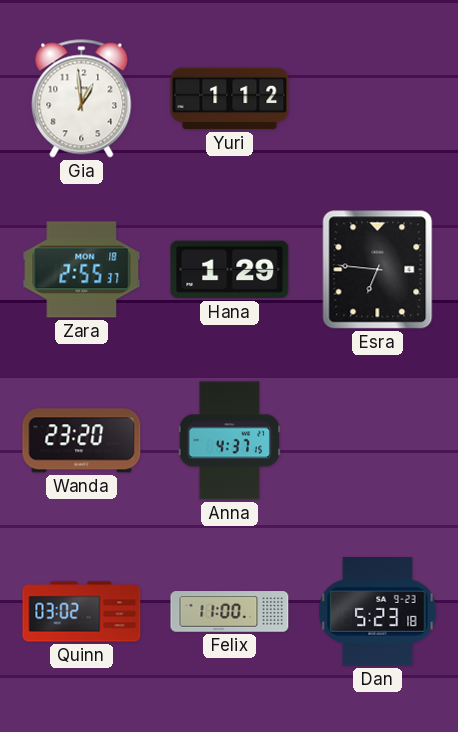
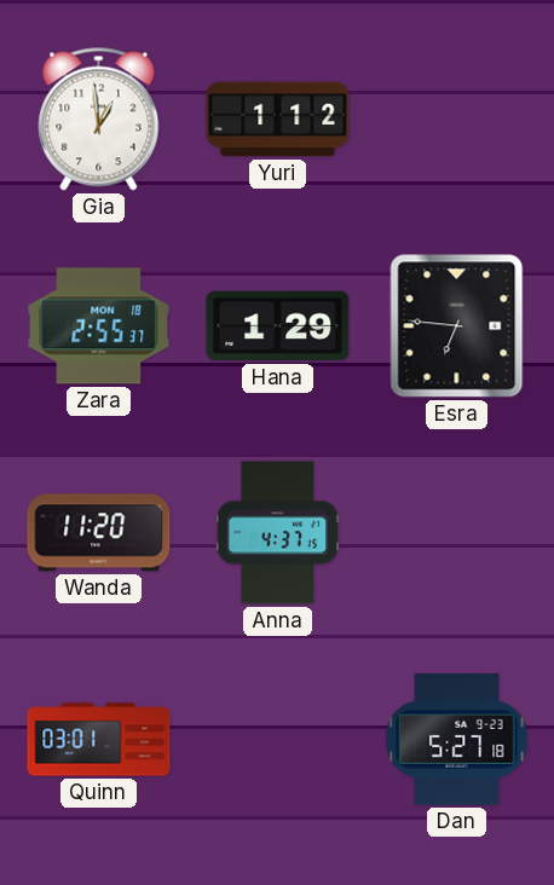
Wanda: 23:20 -> 11:20
Quinn: 03:02 -> 03:01
Felix: 11:00 -> none
Dan: 5:23 -> 5:27
